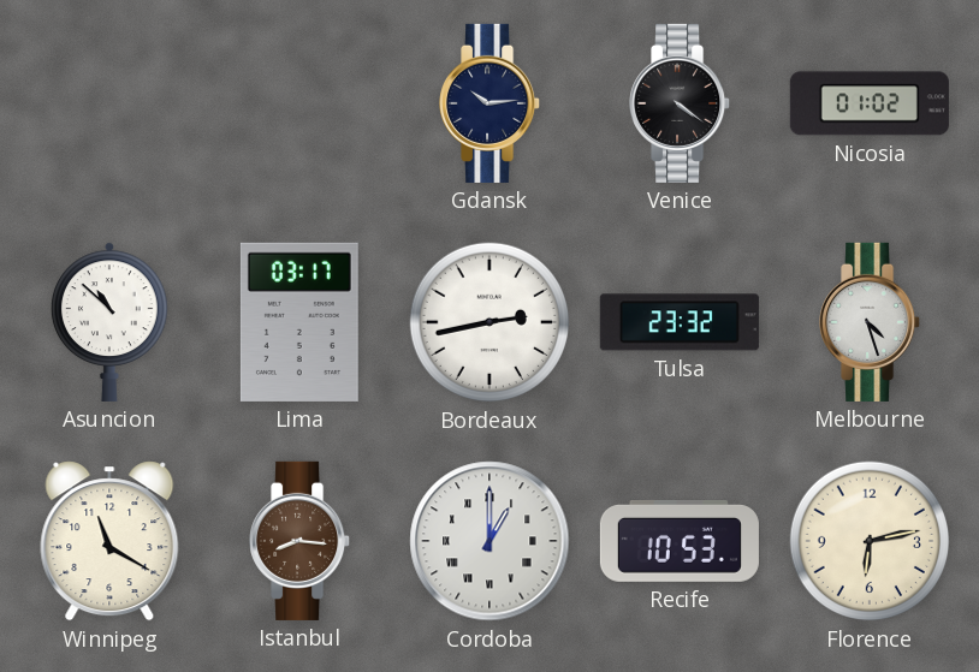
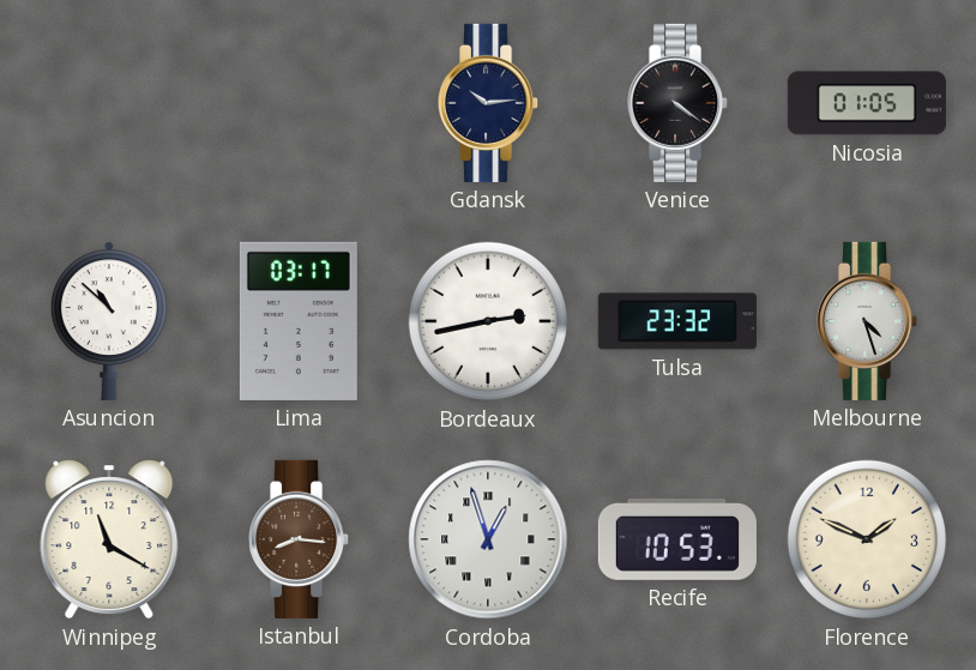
Nicosia: 01:02 -> 01:05
Cordoba: 1:00 -> 12:57
Florence: 6:13 -> 1:49
